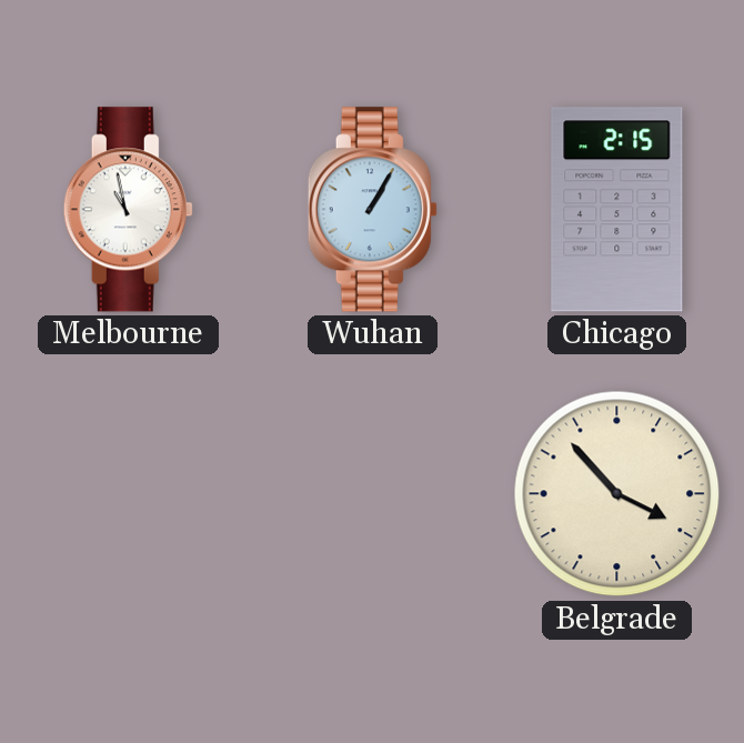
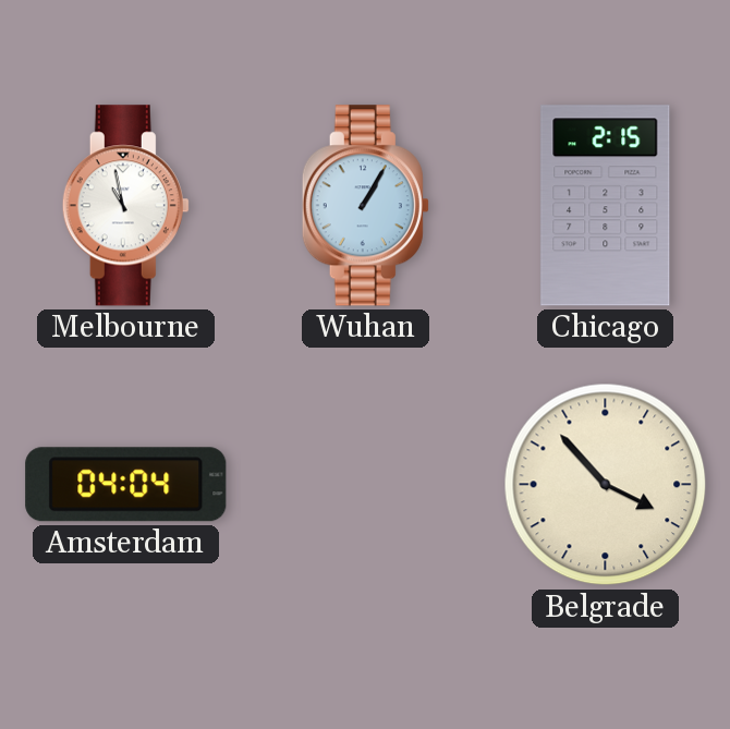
Amsterdam: none -> 04:04
